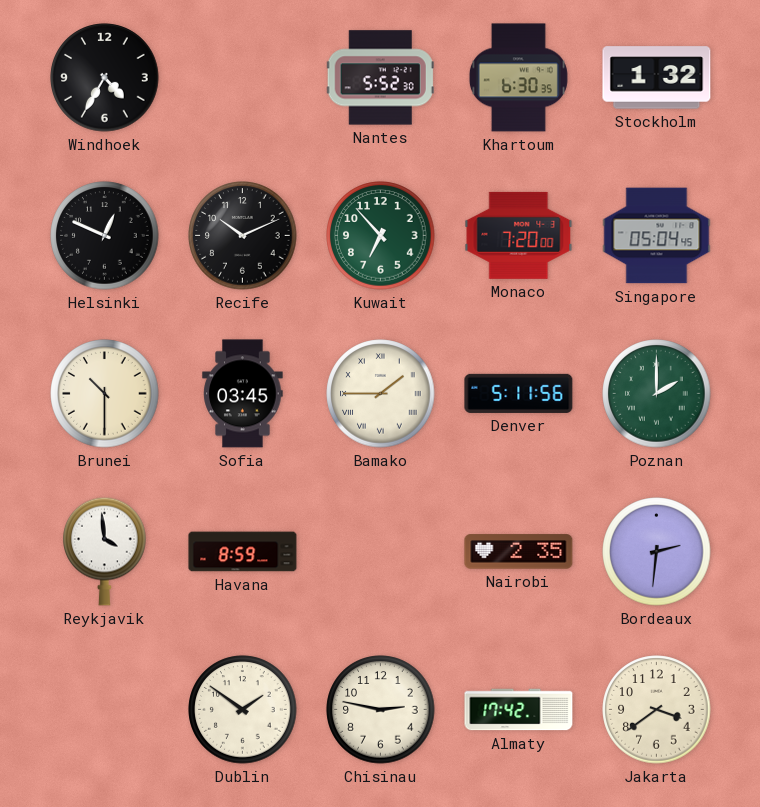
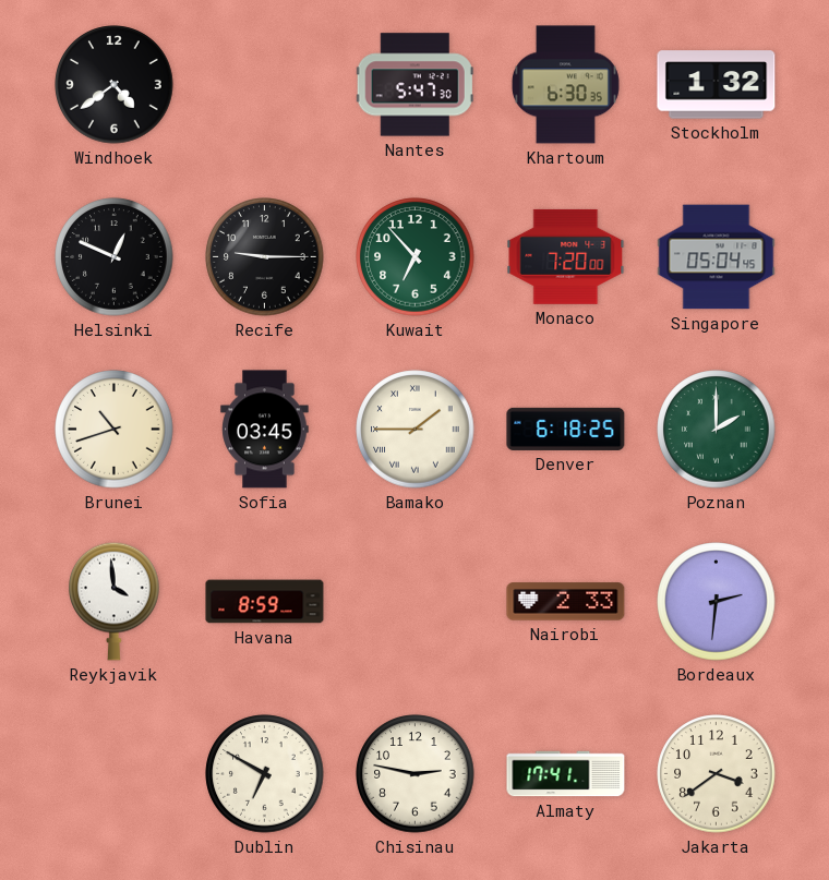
Windhoek: 4:35 -> 4:39
Nantes: 5:52 -> 5:47
Recife: 10:11 -> 9:15
Brunei: 10:30 -> 10:42
Denver: 5:11 -> 6:18
Nairobi: 2:35 -> 2:33
Dublin: 1:51 -> 6:50
Almaty: 17:42 -> 17:41
